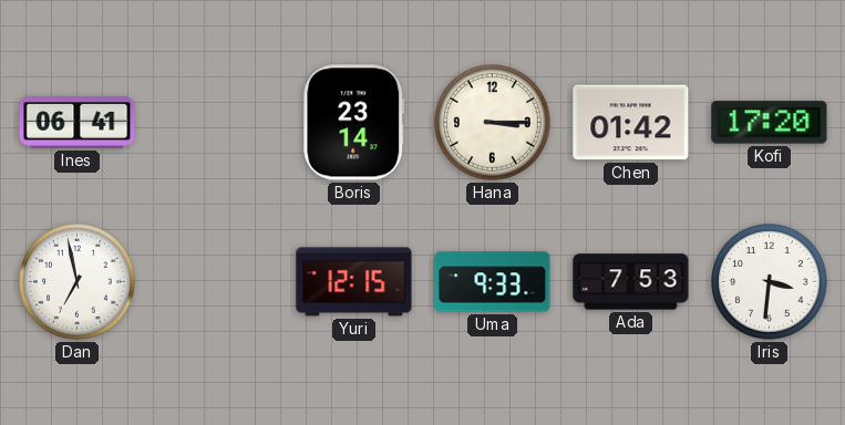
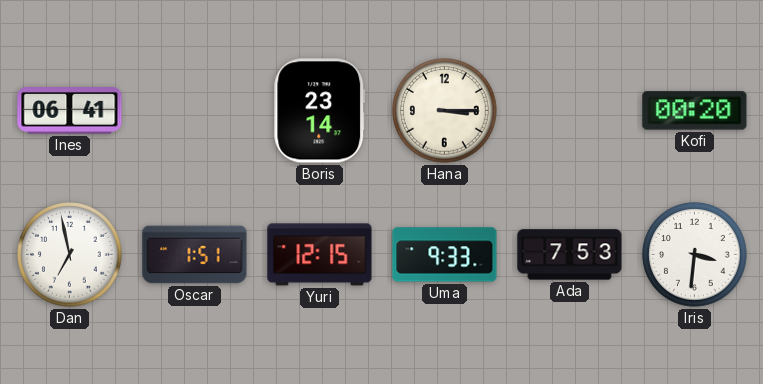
Chen: 01:42 -> none
Kofi: 17:20 -> 00:20
Oscar: none -> 1:51
